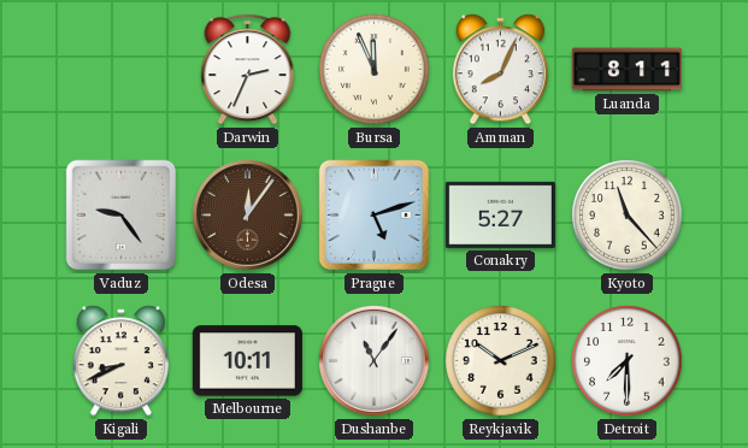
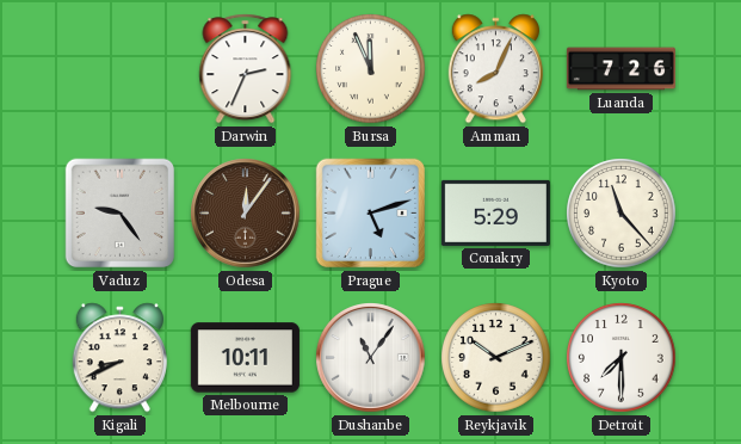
Luanda: 8:11 -> 7:26
Conakry: 5:27 -> 5:29
